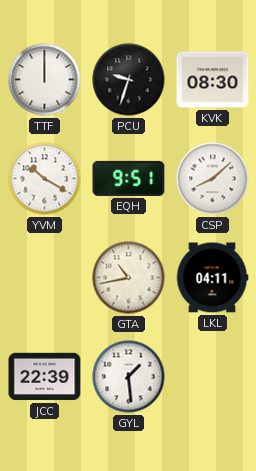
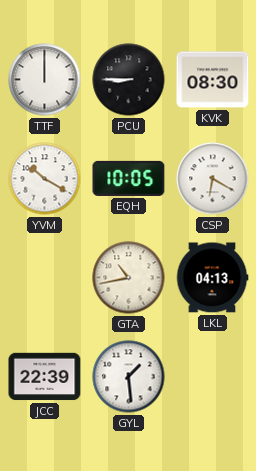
PCU: 9:33 -> 8:45
EQH: 9:51 -> 10:05
CSP: 8:08 -> 6:20
LKL: 04:11 -> 04:13
